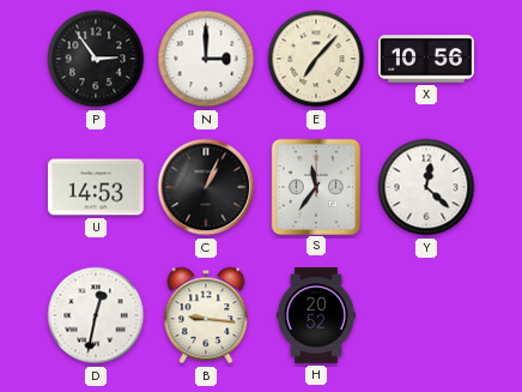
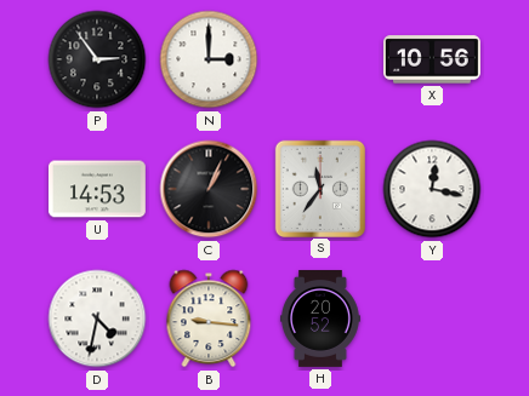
E: 7:07 -> none
Y: 12:22 -> 12:17
D: 12:32 -> 4:32
